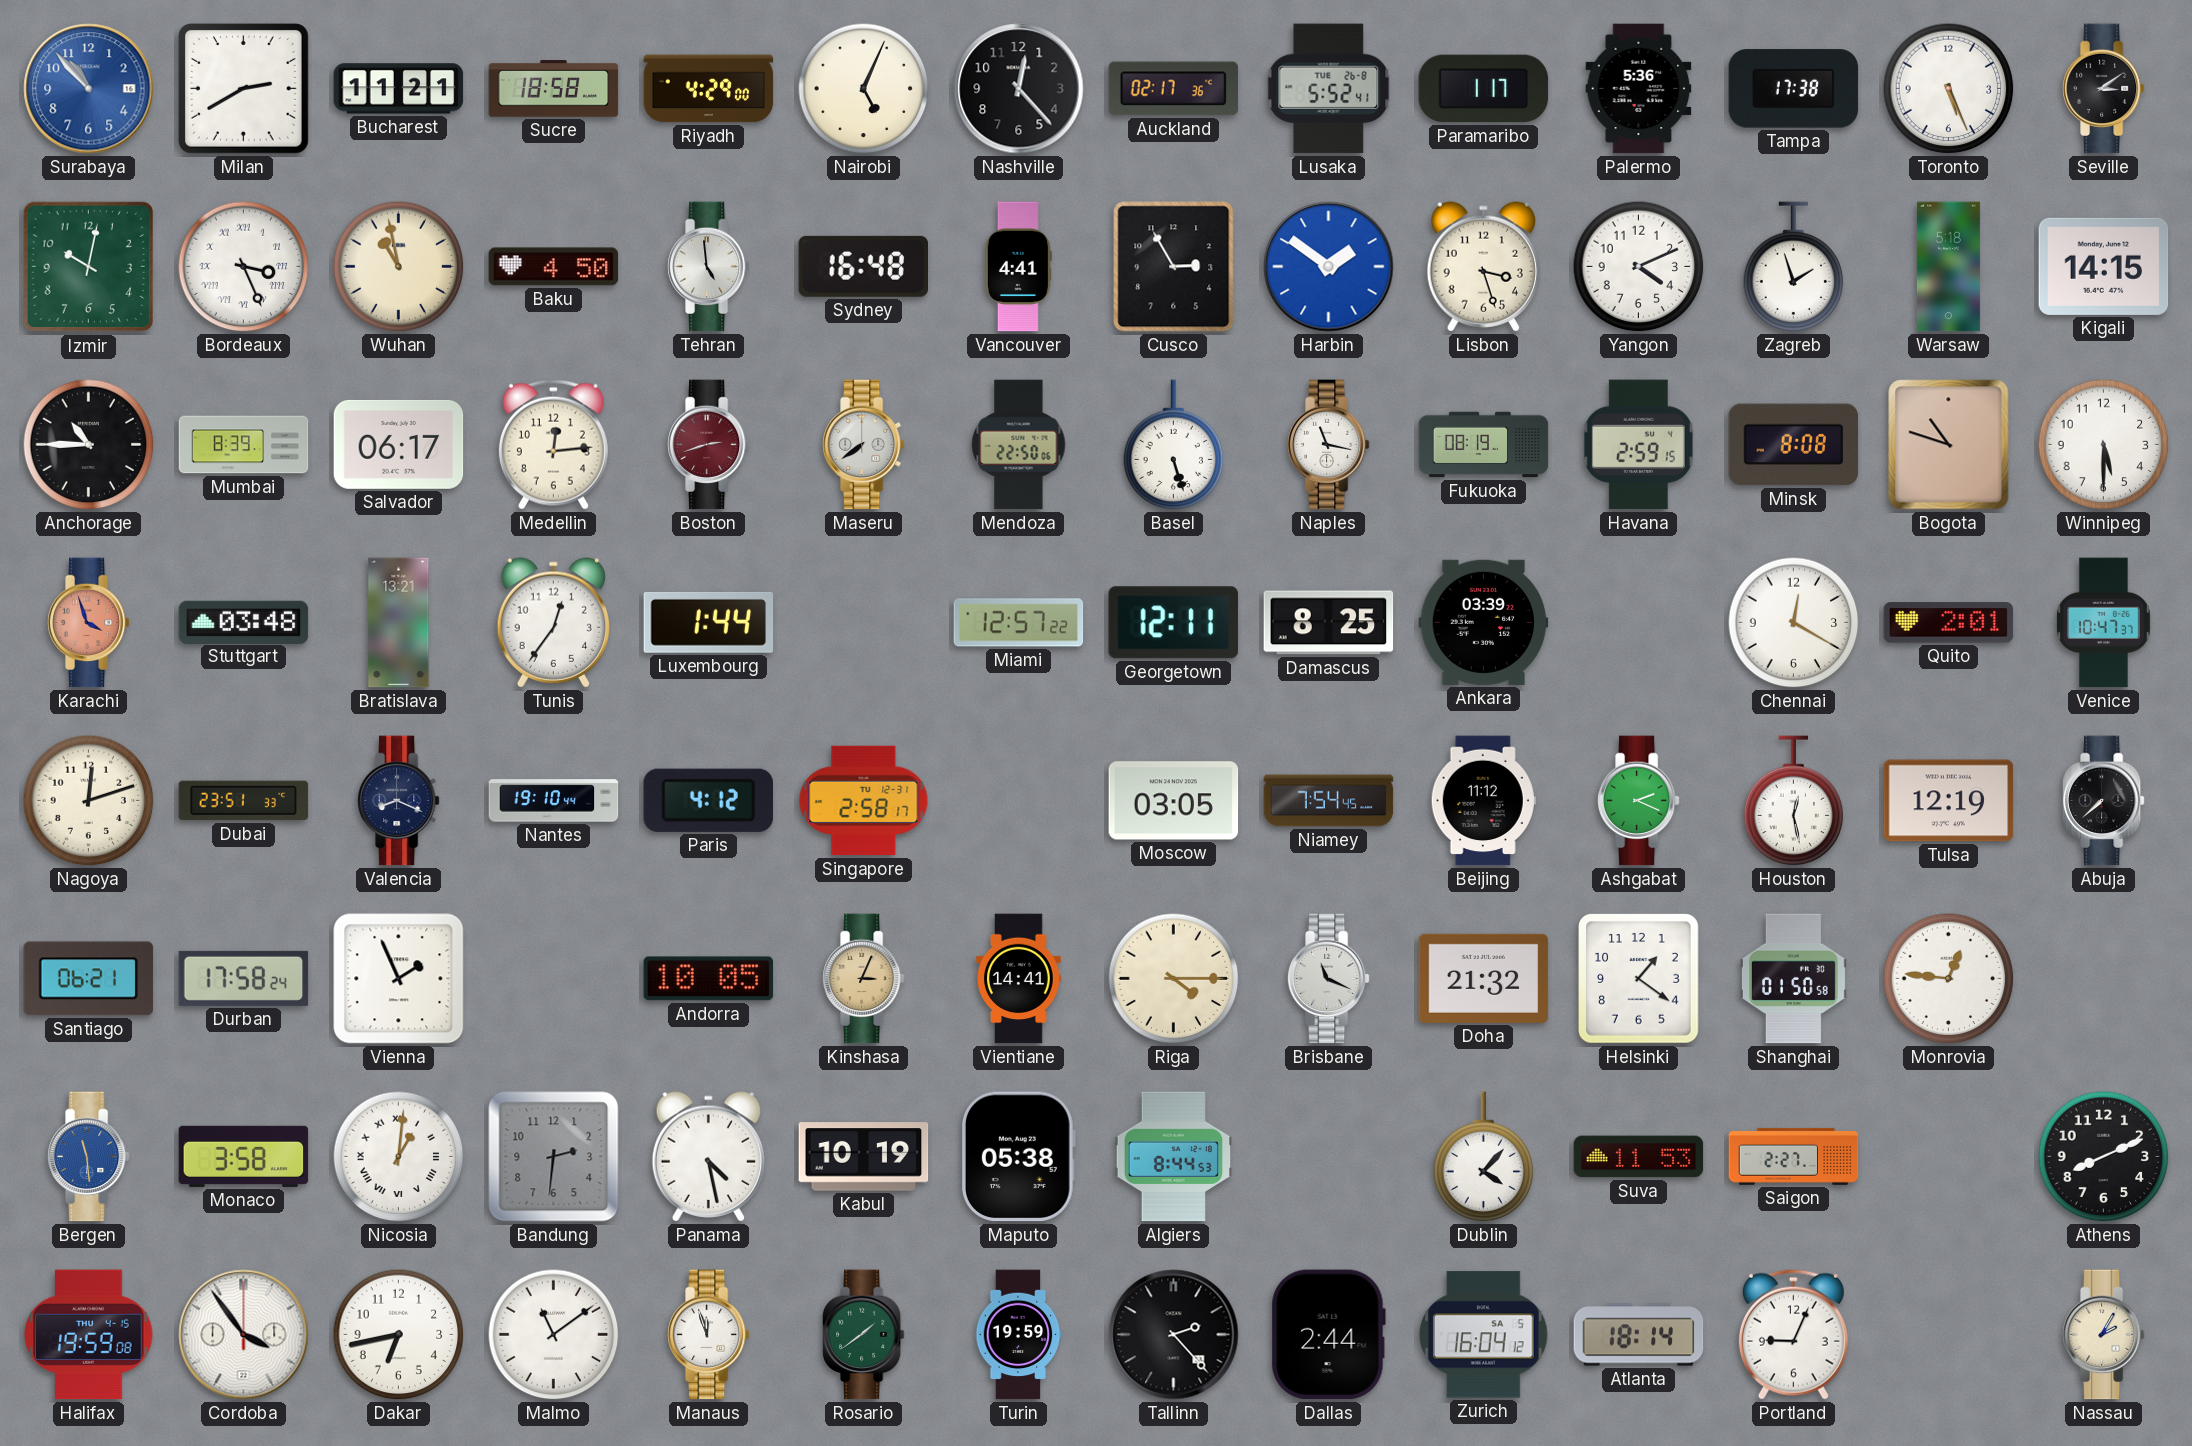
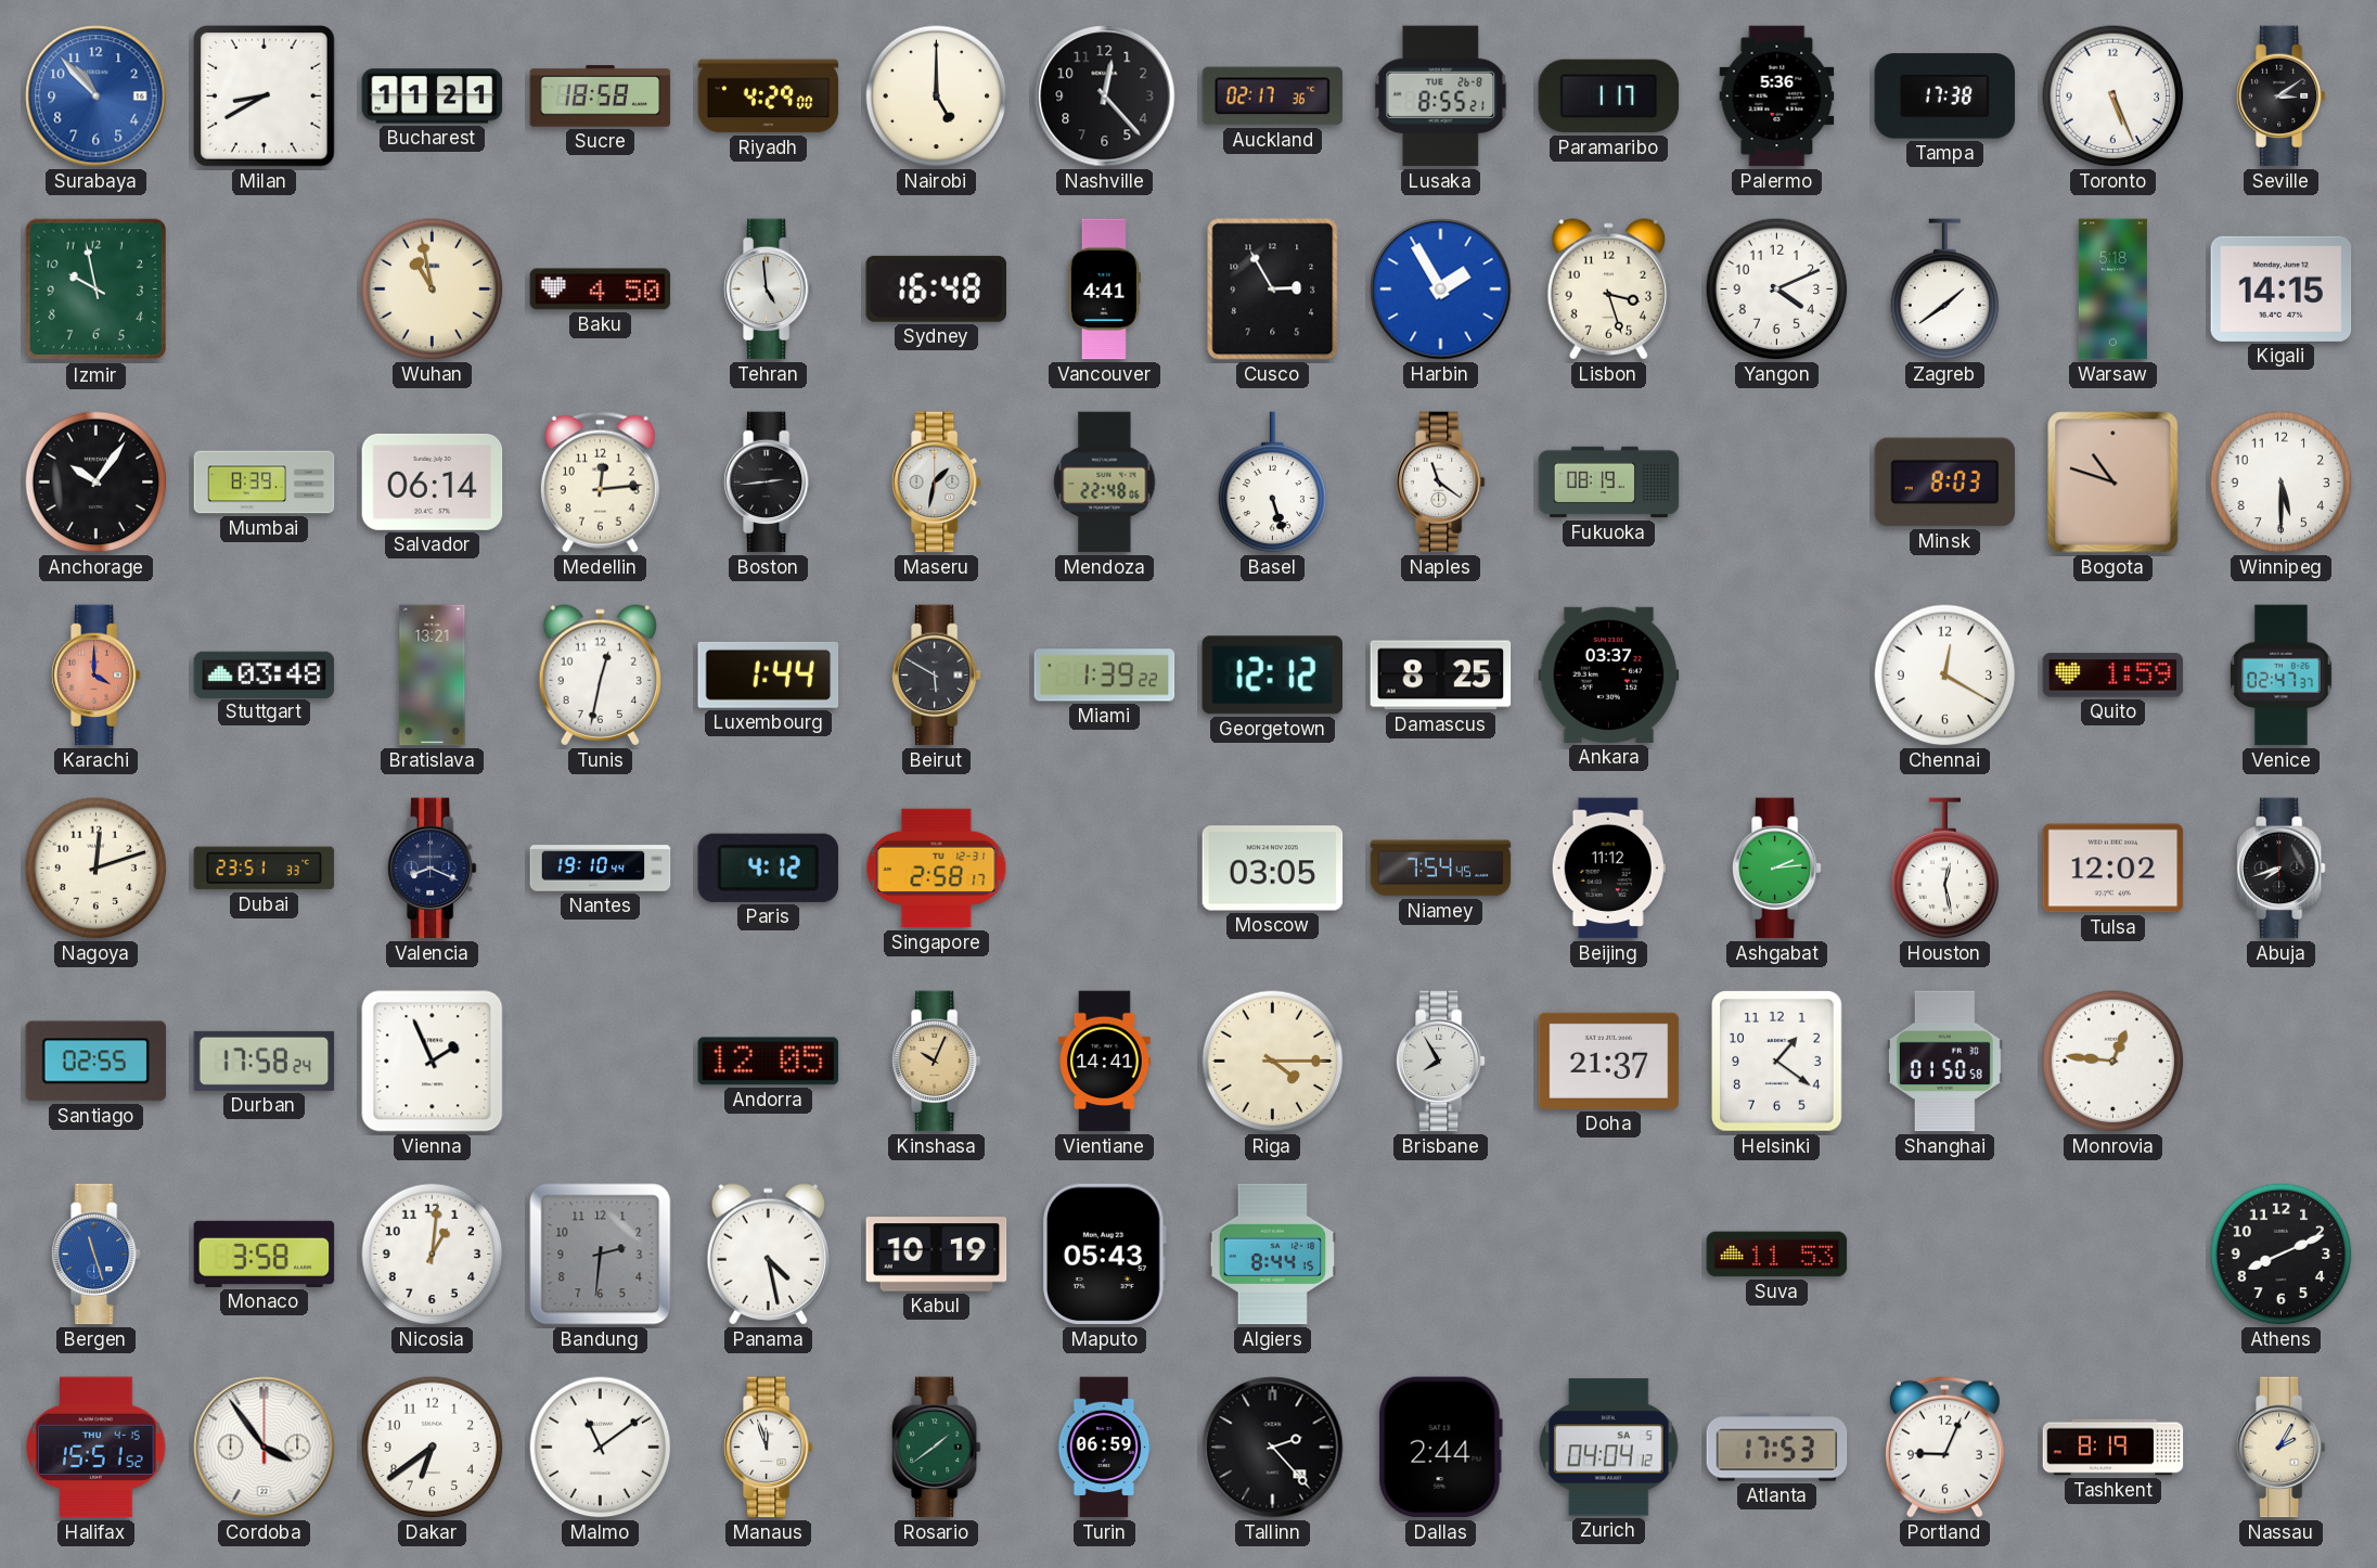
Milan: 2:40 -> 8:40
Nairobi: 5:04 -> 5:00
Lusaka: 5:52 -> 8:55
Izmir: 10:02 -> 9:58
Bordeaux: 3:26 -> none
Harbin: 1:51 -> 1:55
Zagreb: 1:57 -> 1:39
Anchorage: 10:45 -> 10:06
Salvador: 06:17 -> 06:14
Boston: 2:42 -> 2:44
Boston dial: burgundy -> black
Maseru: 7:39 -> 1:32
Mendoza: 22:50 -> 22:48
Naples: 11:17 -> 11:21
Havana: 2:59 -> none
Minsk: 8:08 -> 8:03
Karachi: 3:57 -> 4:00
Tunis: 12:36 -> 12:32
Beirut: none -> 5:50
Miami: 12:57 -> 1:39
Georgetown: 12:11 -> 12:12
Ankara: 03:39 -> 03:37
Quito: 2:01 -> 1:59
Venice: 10:47 -> 02:47
Ashgabat: 2:19 -> 2:14
Tulsa: 12:19 -> 12:02
Abuja: 7:38 -> 7:42
Santiago: 06:21 -> 02:55
Andorra: 10:05 -> 12:05
Kinshasa: 3:04 -> 10:04
Brisbane: 11:19 -> 7:55
Doha: 21:32 -> 21:37
Bergen: 11:29 -> 11:27
Nicosia numerals: Roman -> Arabic
Maputo: 05:38 -> 05:43
Algiers: 8:44:53 -> 8:44:15
Dublin: 4:07 -> none
Saigon: 2:27 -> none
Halifax: 19:59 -> 15:51
Dakar: 6:43 -> 6:39
Turin: 19:59 -> 06:59
Zurich: 16:04 -> 04:04
Atlanta: 18:14 -> 17:53
Tashkent: none -> 8:19
